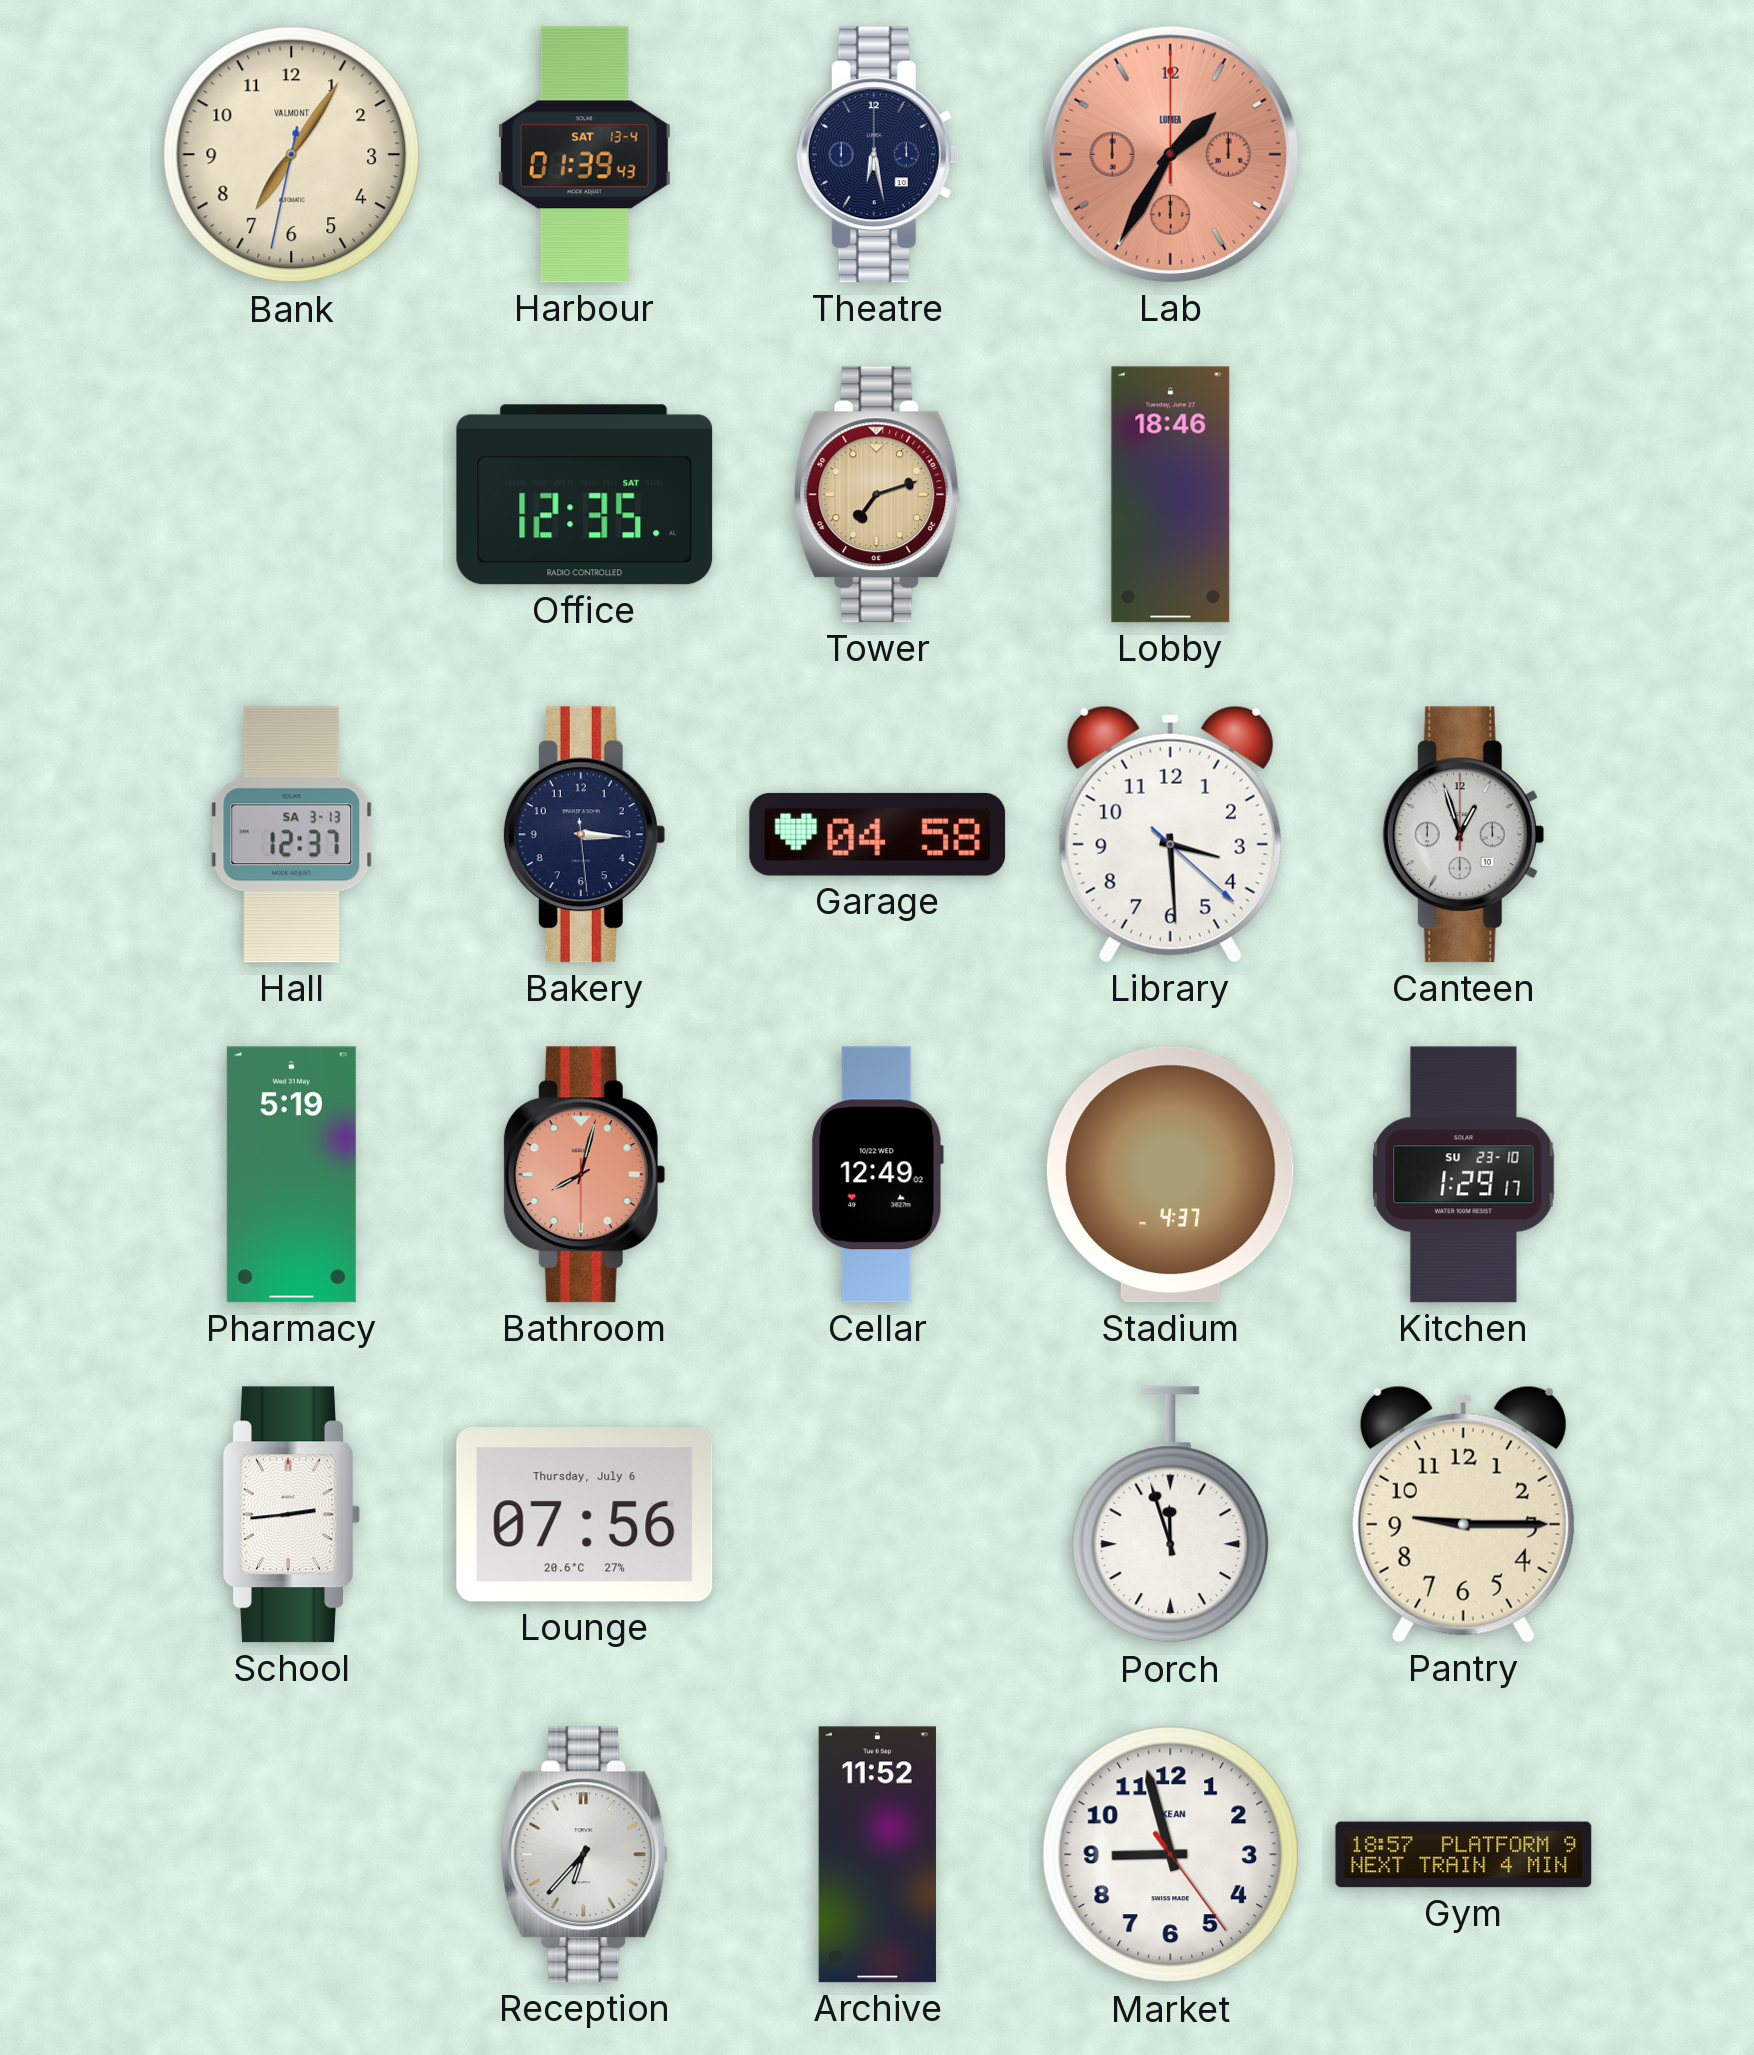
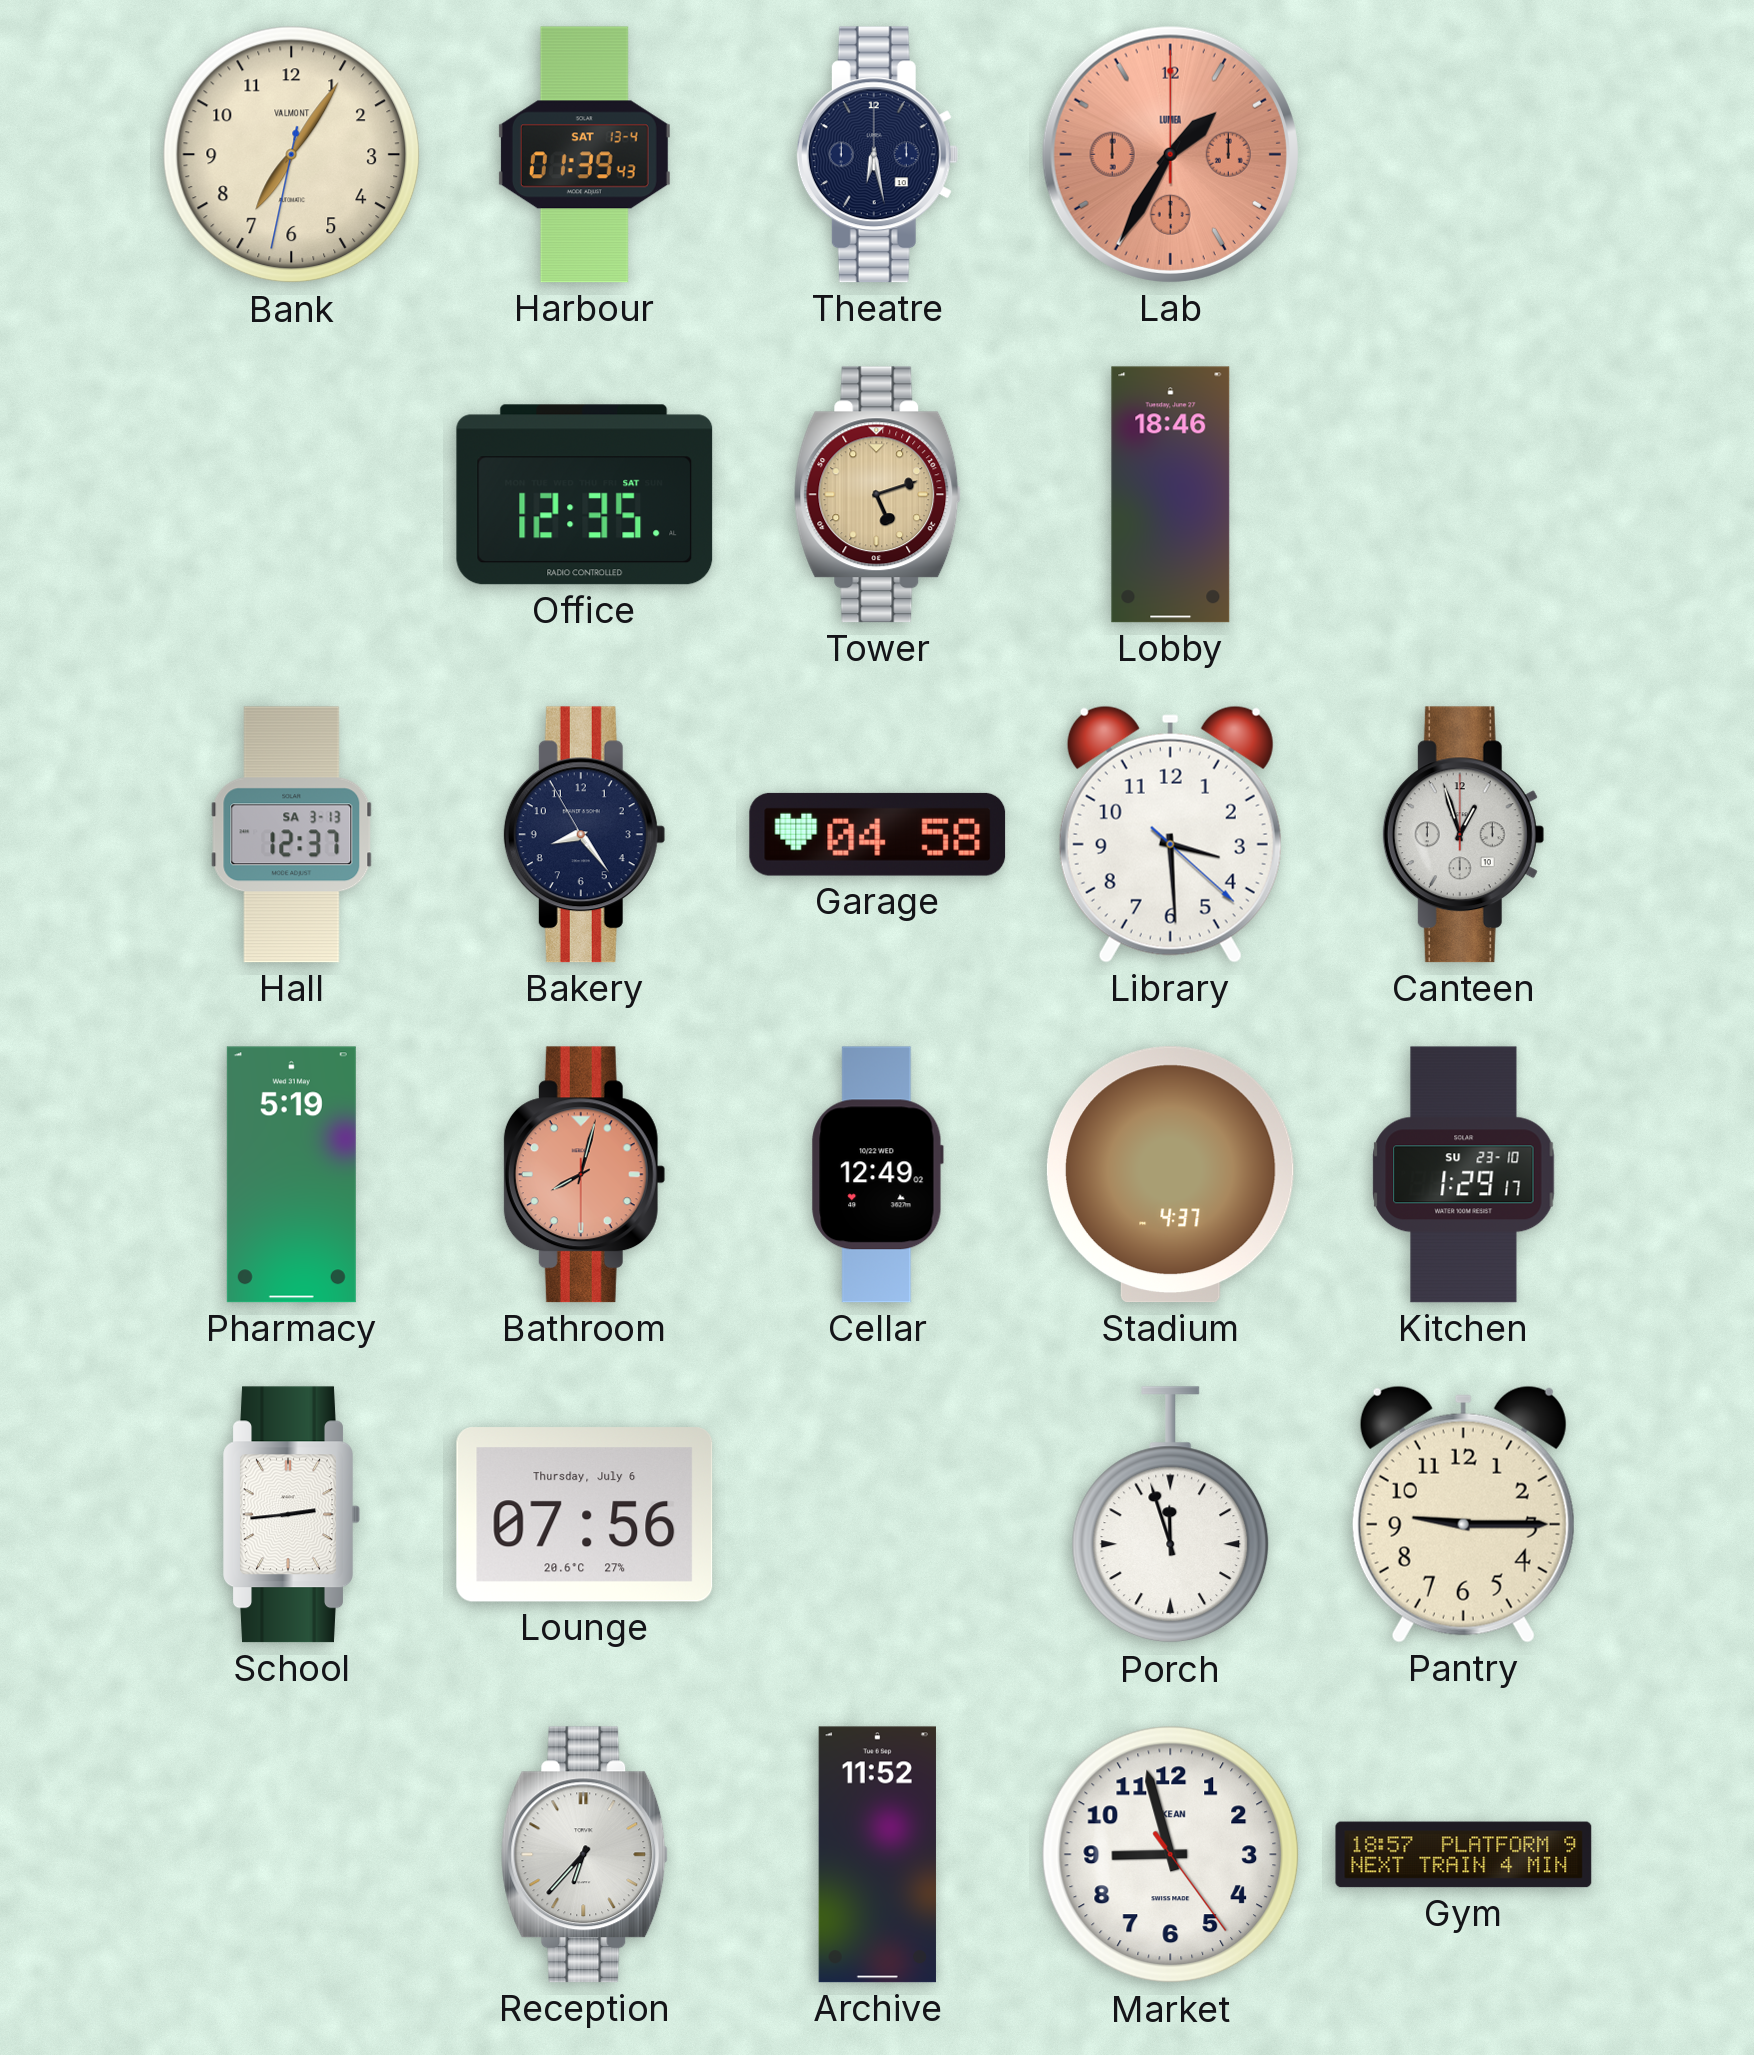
Tower: 7:12 -> 5:12
Bakery: 3:15 -> 8:23
